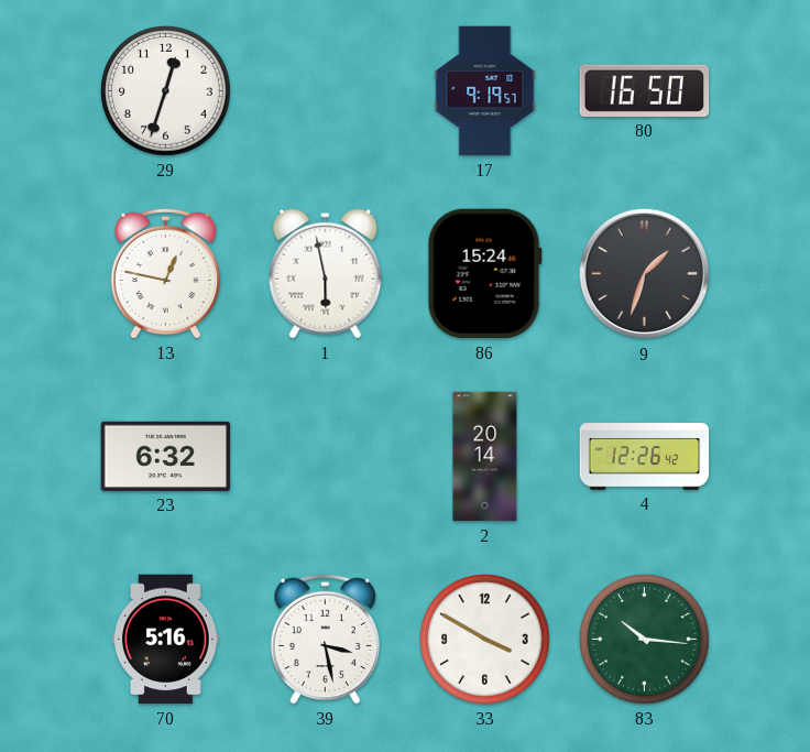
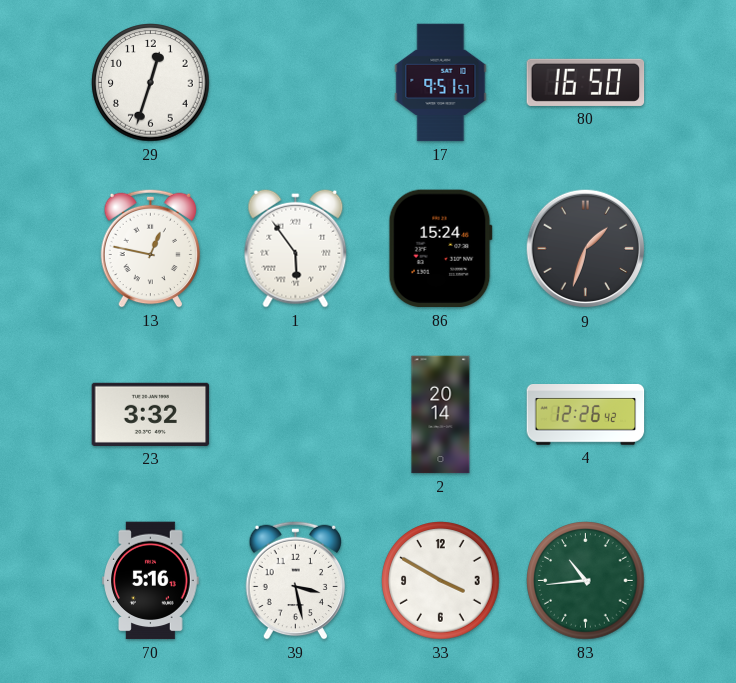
17: 9:19 -> 9:51
1: 5:58 -> 5:54
23: 6:32 -> 3:32
83: 10:16 -> 10:44
